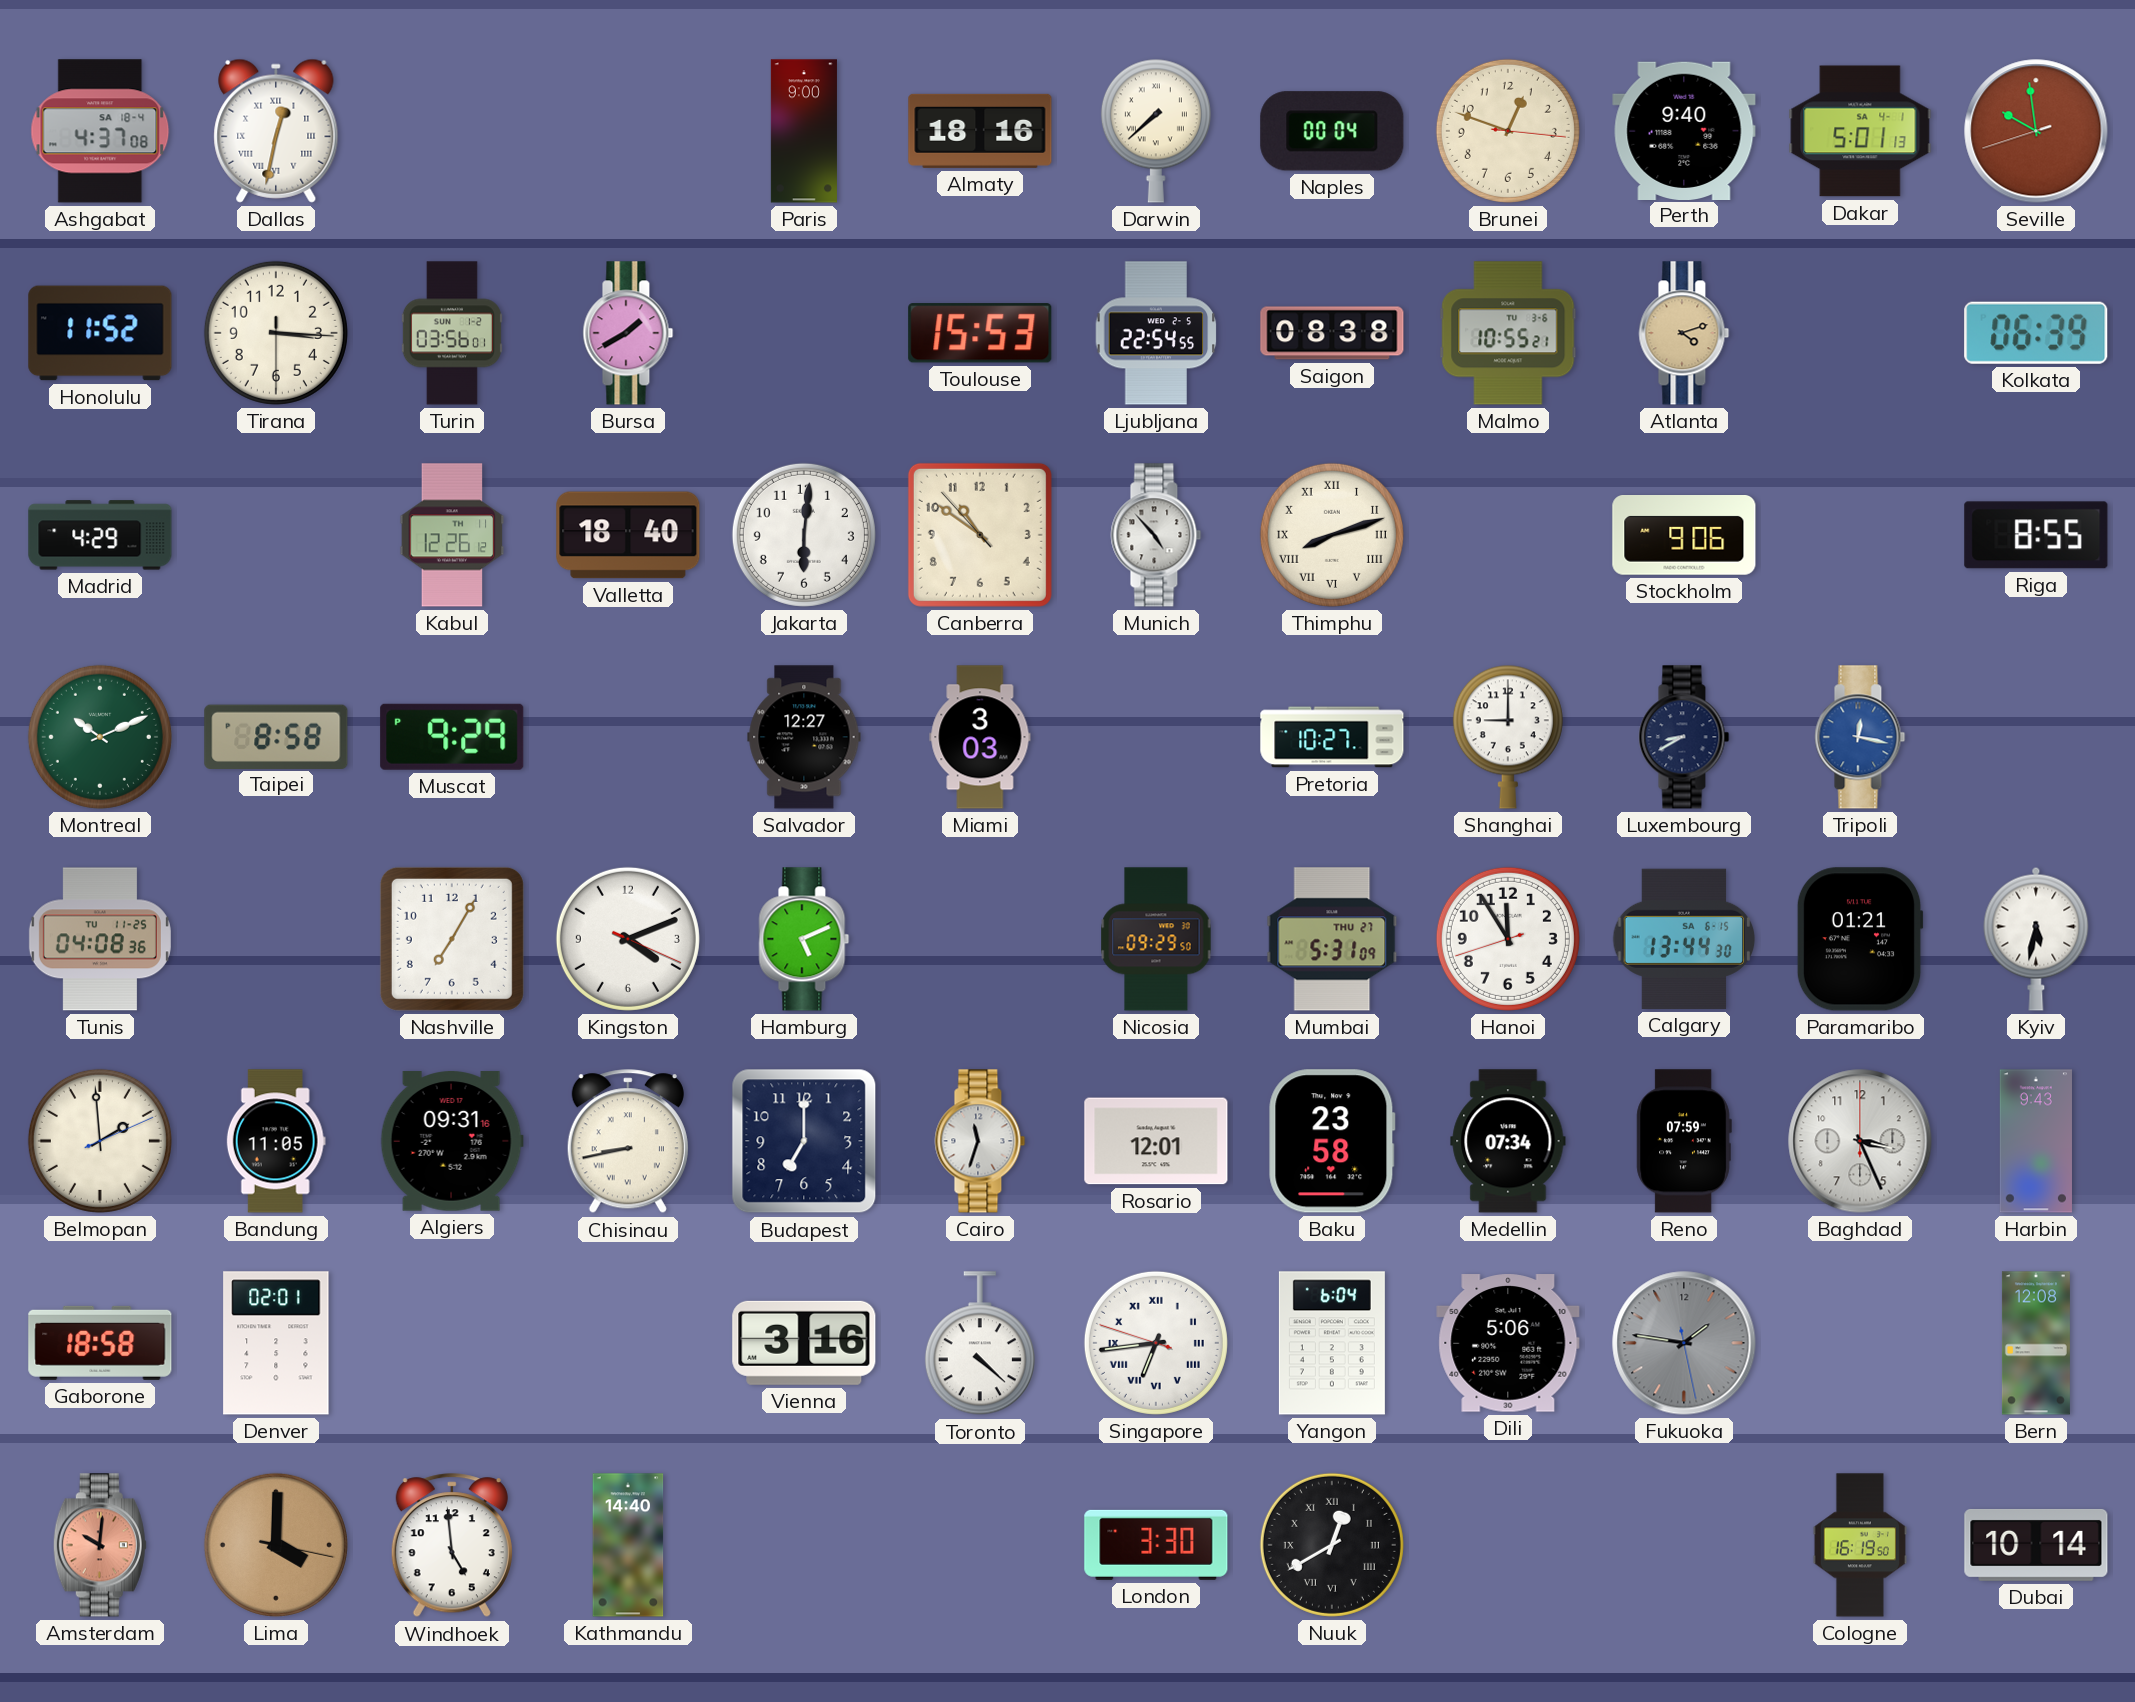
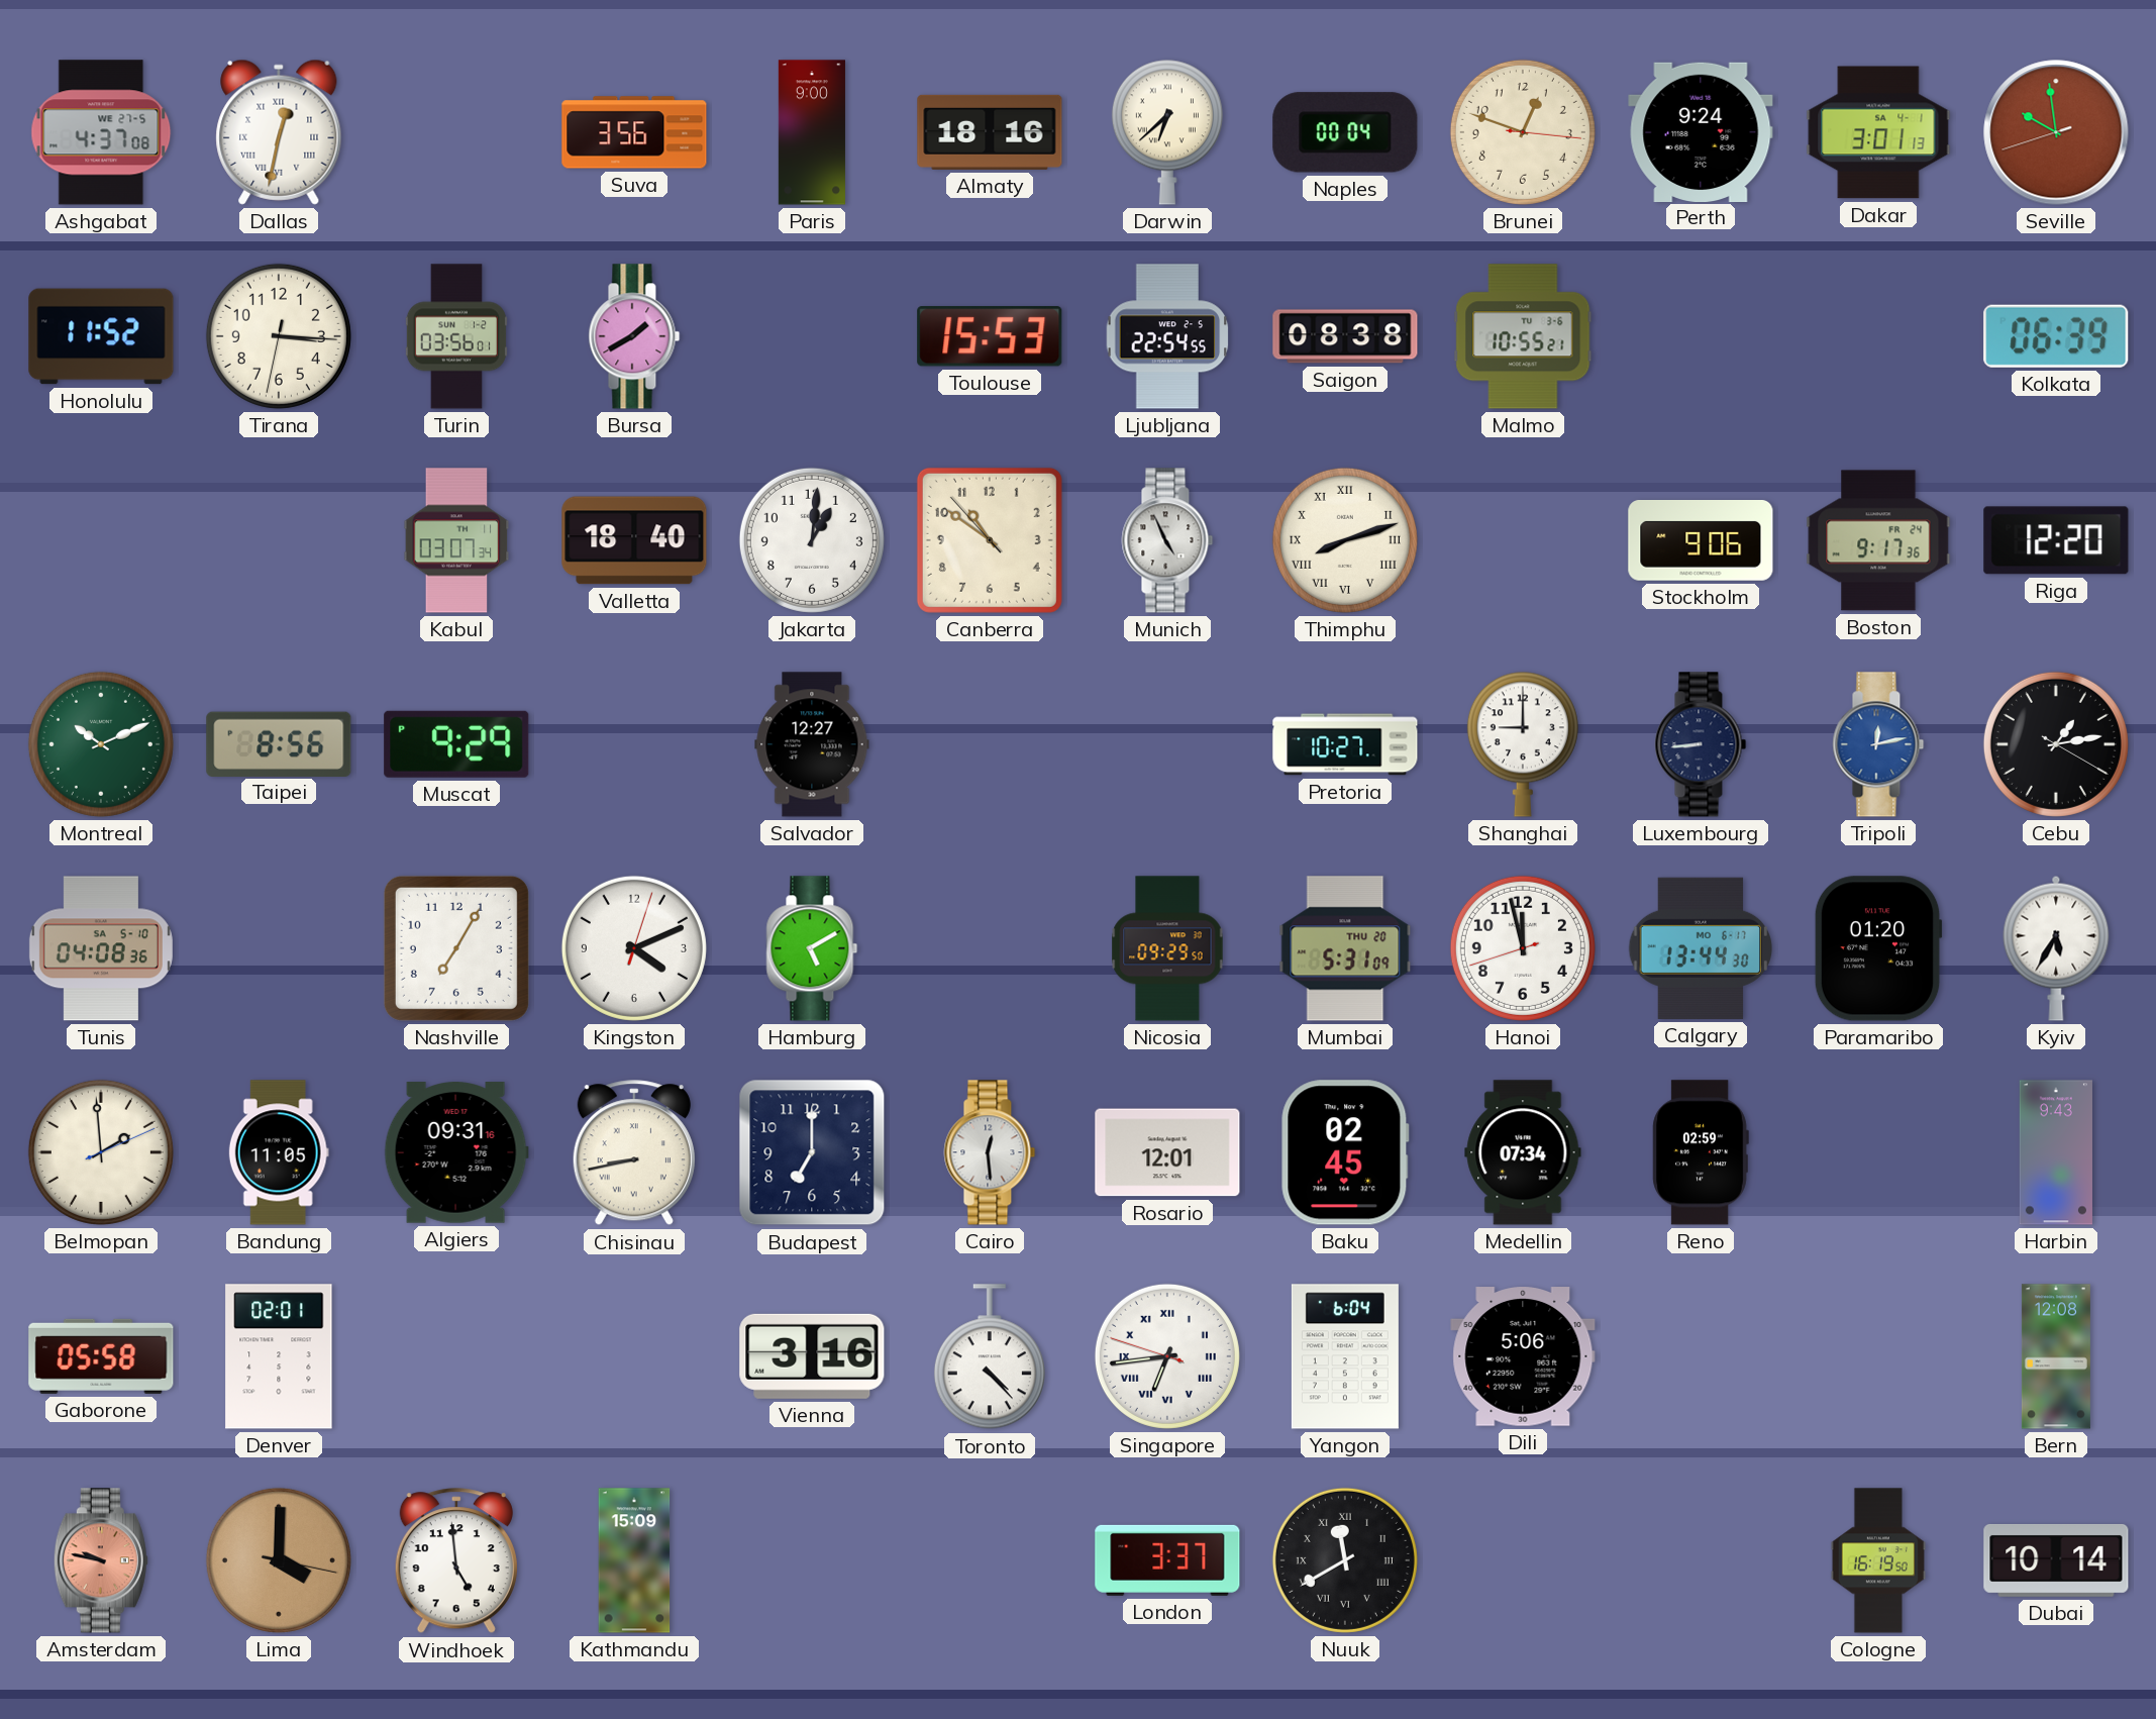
Ashgabat date: SA 18-4 -> WE 27-5
Suva: none -> 3:56
Darwin: 7:38 -> 6:38
Perth: 9:40 -> 9:24
Dakar: 5:01 -> 3:01
Tirana: 3:15:30 -> 3:15:32
Atlanta: 4:12 -> none
Madrid: 4:29 -> none
Kabul: 12:26 -> 03:07
Jakarta: 6:01 -> 1:01
Munich: 4:53 -> 4:56
Boston: none -> 9:17
Riga: 8:55 -> 12:20
Taipei: 8:58 -> 8:56
Miami: 3:03 -> none
Luxembourg: 8:40 -> 8:44
Tripoli: 12:17 -> 12:13
Cebu: none -> 1:13
Tunis date: TU 11-25 -> SA 5-10
Kingston: 4:11:19 -> 4:11:03
Hamburg: 5:11 -> 5:10
Mumbai date: THU 27 -> THU 20
Hanoi: 11:54 -> 11:57
Calgary date: SA 6-15 -> MO 6-17
Paramaribo: 01:21 -> 01:20
Kyiv: 5:32 -> 5:35
Cairo: 11:33 -> 12:29
Baku: 23:58 -> 02:45
Reno: 07:59 -> 02:59
Baghdad: 3:26 -> none
Gaborone: 18:58 -> 05:58
Toronto: 4:22 -> 4:23
Fukuoka: 1:46 -> none
Amsterdam: 10:01 -> 9:47
Kathmandu: 14:40 -> 15:09
London: 3:30 -> 3:37
Nuuk: 12:40 -> 11:40
